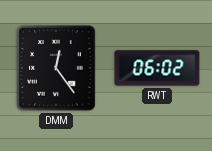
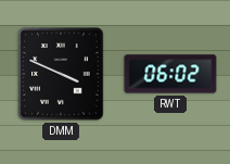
DMM: 12:24 -> 3:49
